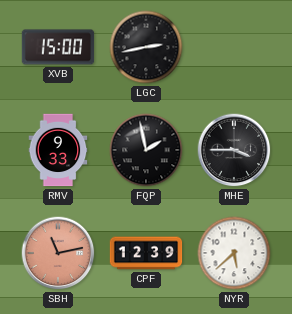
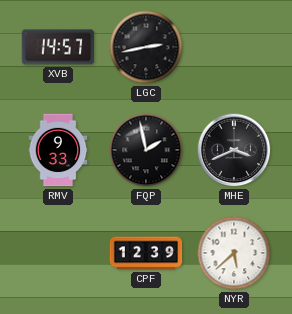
XVB: 15:00 -> 14:57
MHE: 3:45 -> 3:41
SBH: 11:13 -> none
